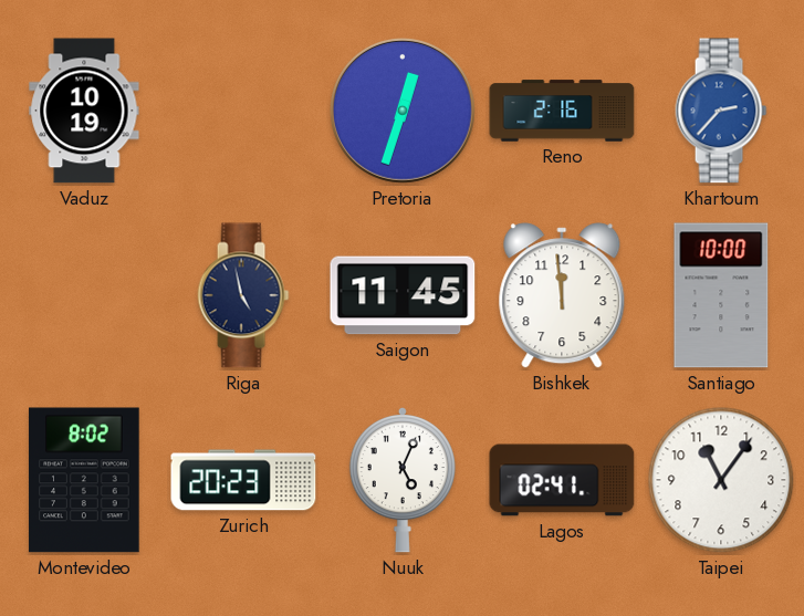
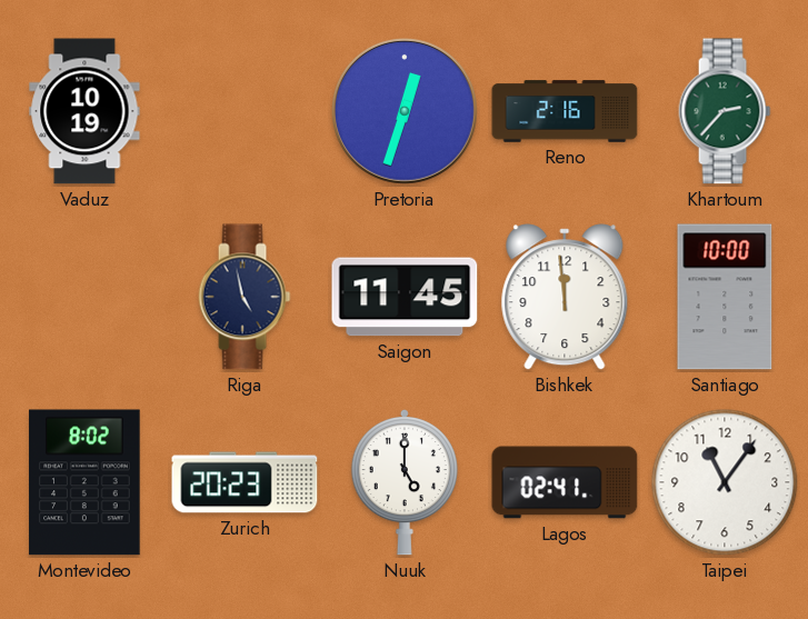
Khartoum dial: blue -> green
Nuuk: 5:04 -> 5:00
